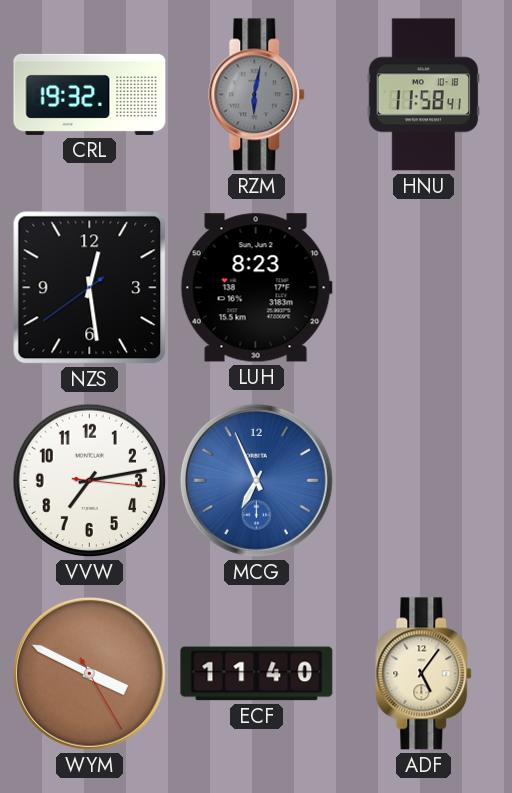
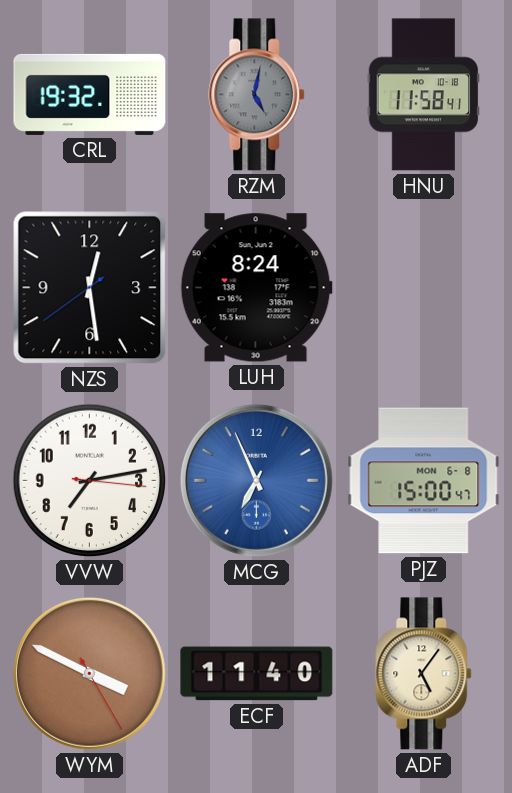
RZM: 6:02 -> 5:02
LUH: 8:23 -> 8:24
PJZ: none -> 15:00
